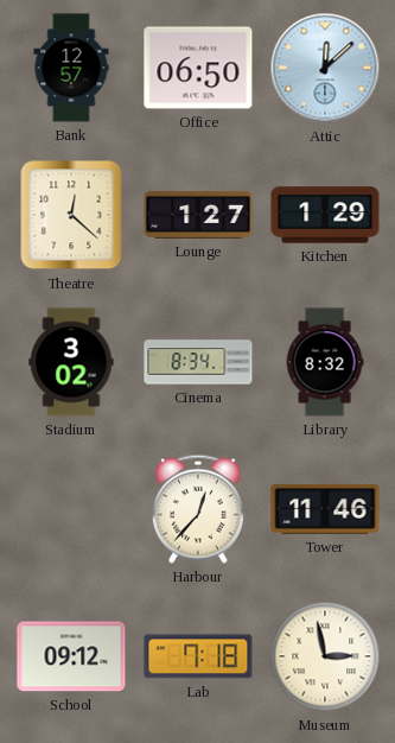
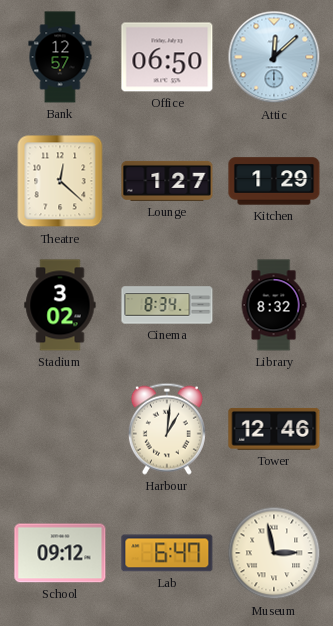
Harbour: 12:37 -> 1:01
Tower: 11:46 -> 12:46
Lab: 7:18 -> 6:47
